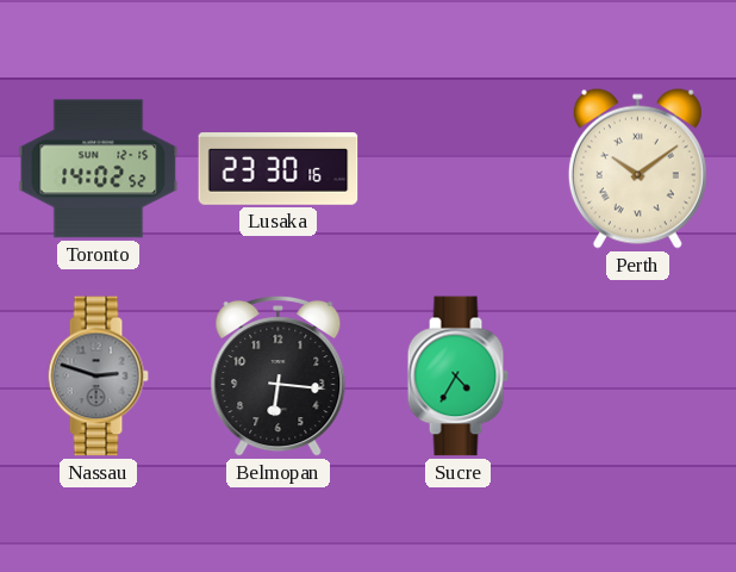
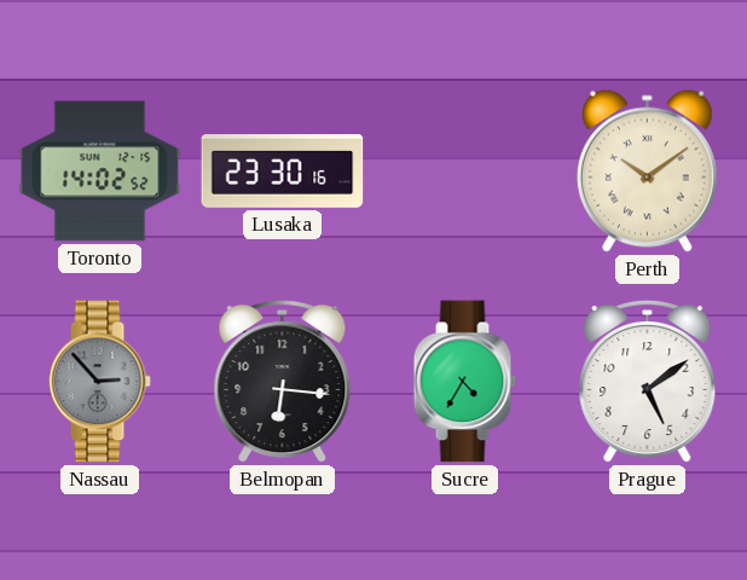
Nassau: 2:48 -> 2:53
Prague: none -> 5:09
